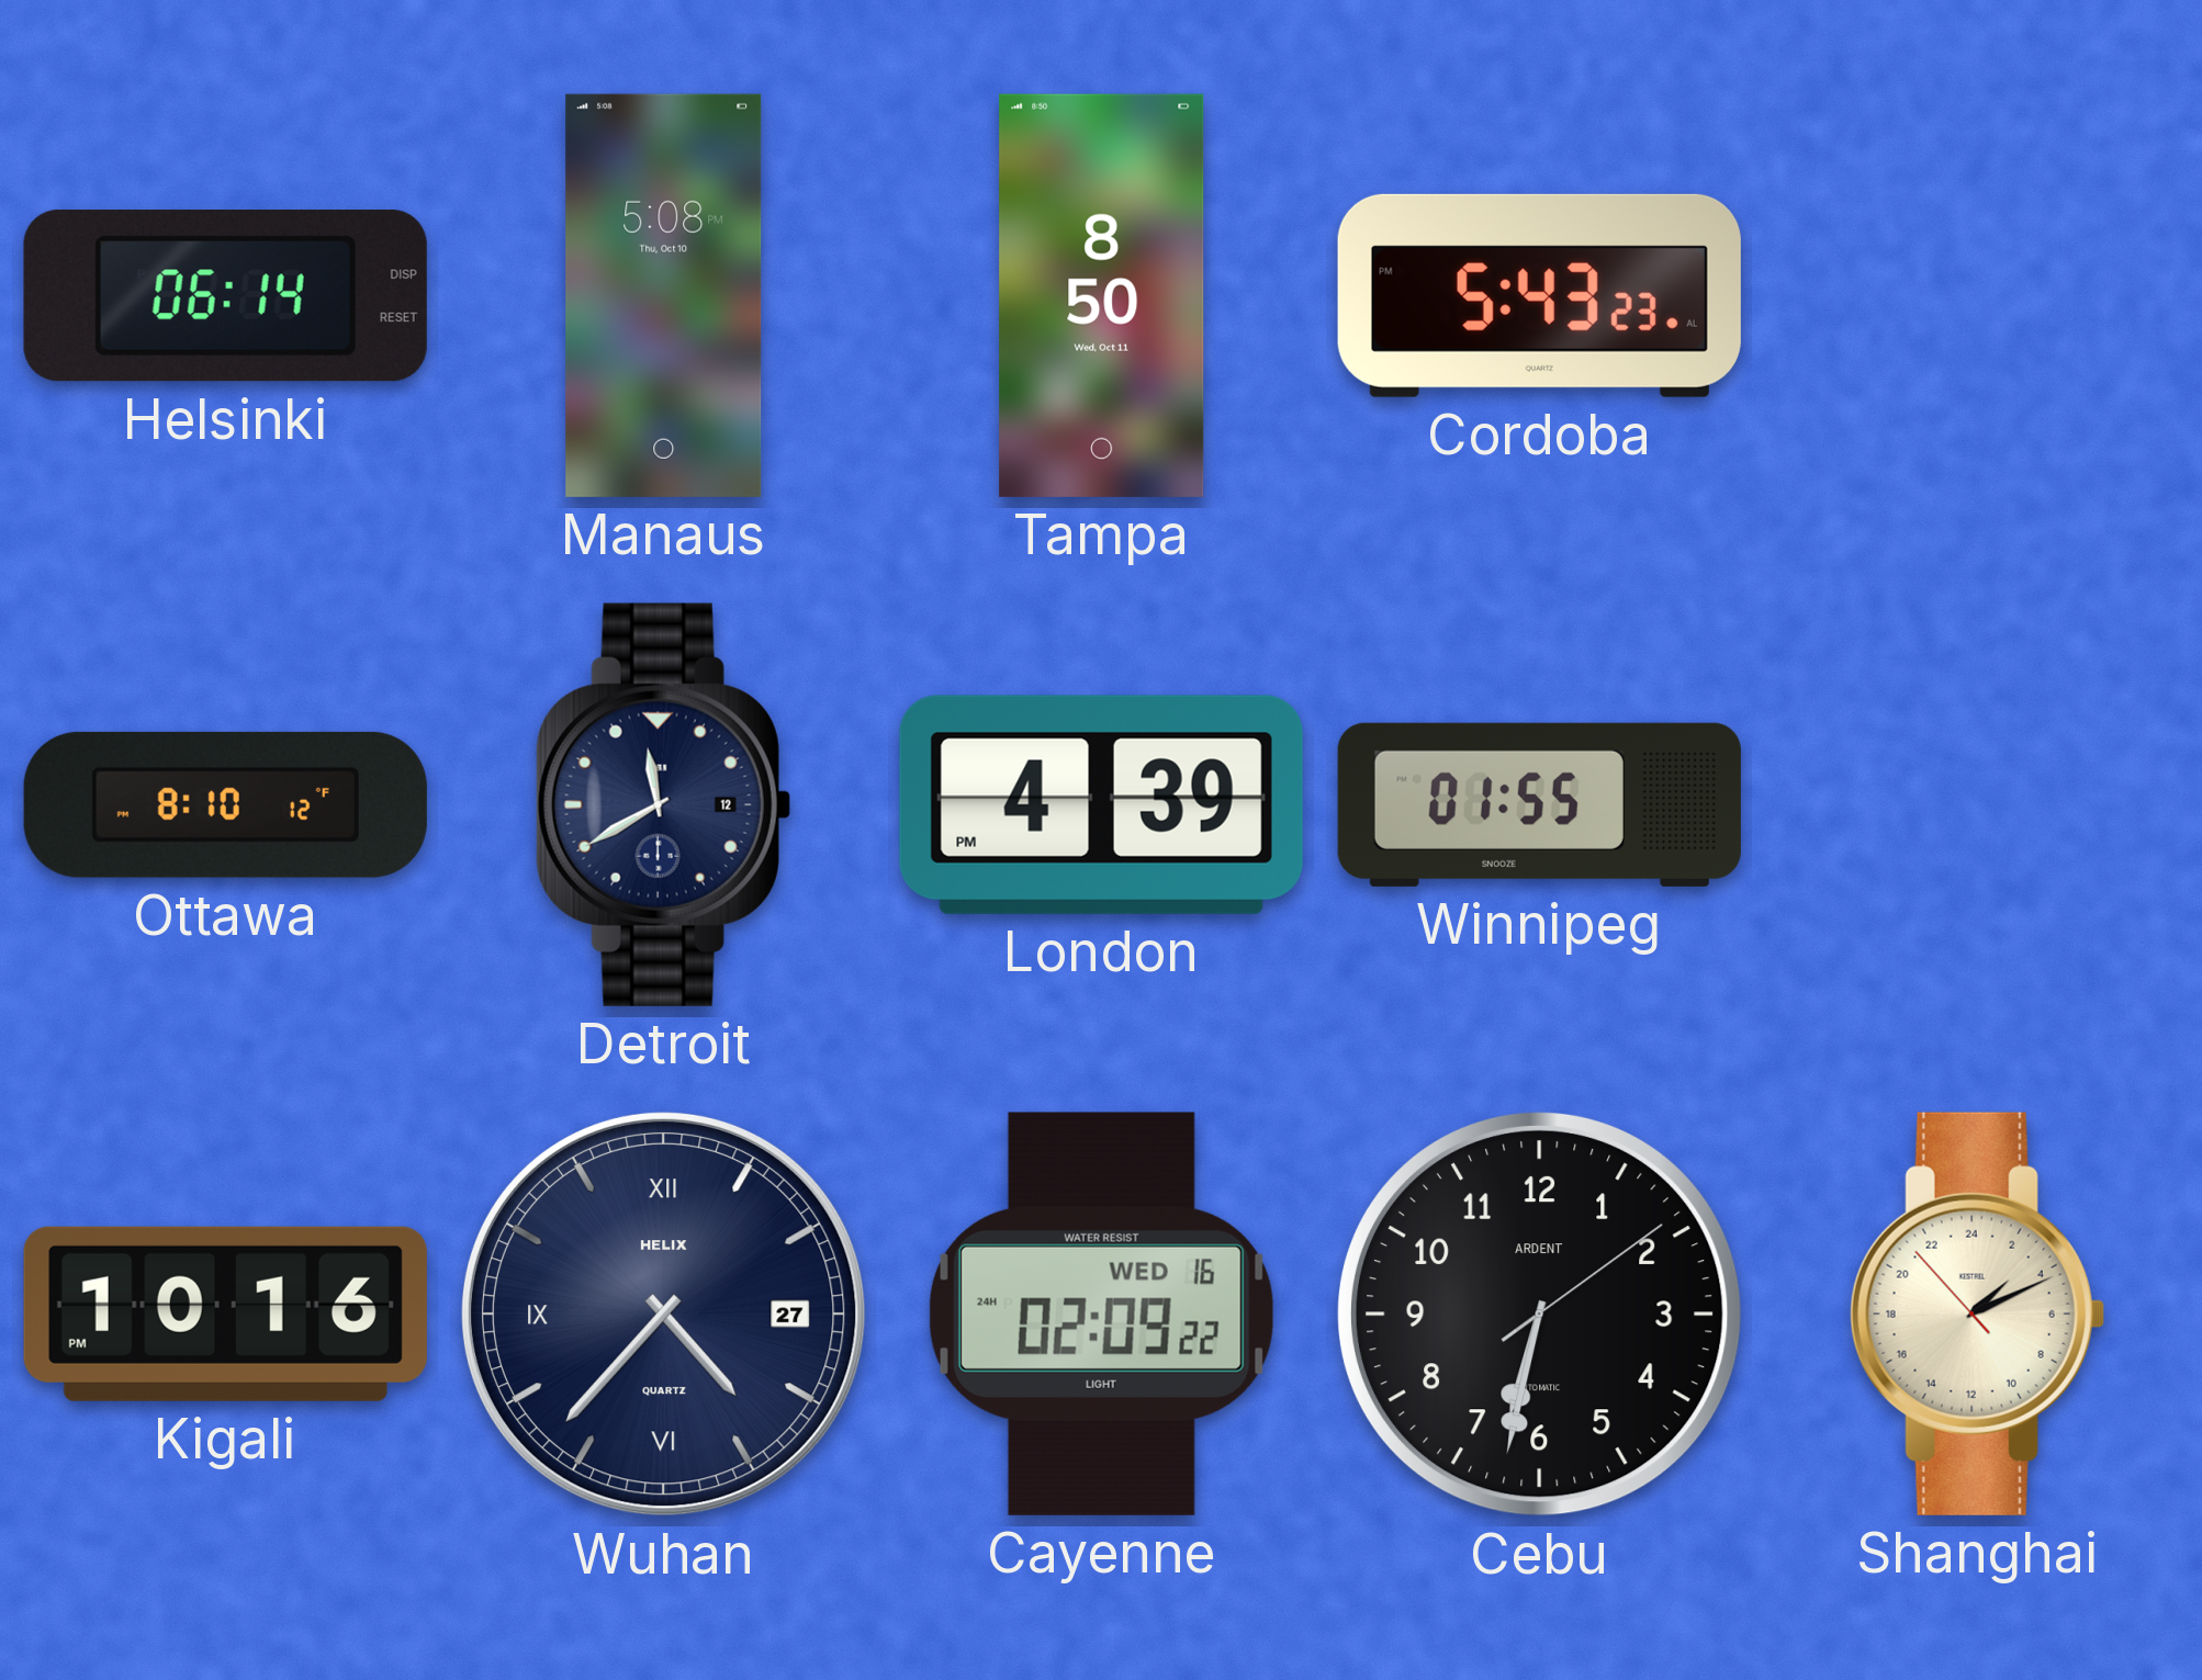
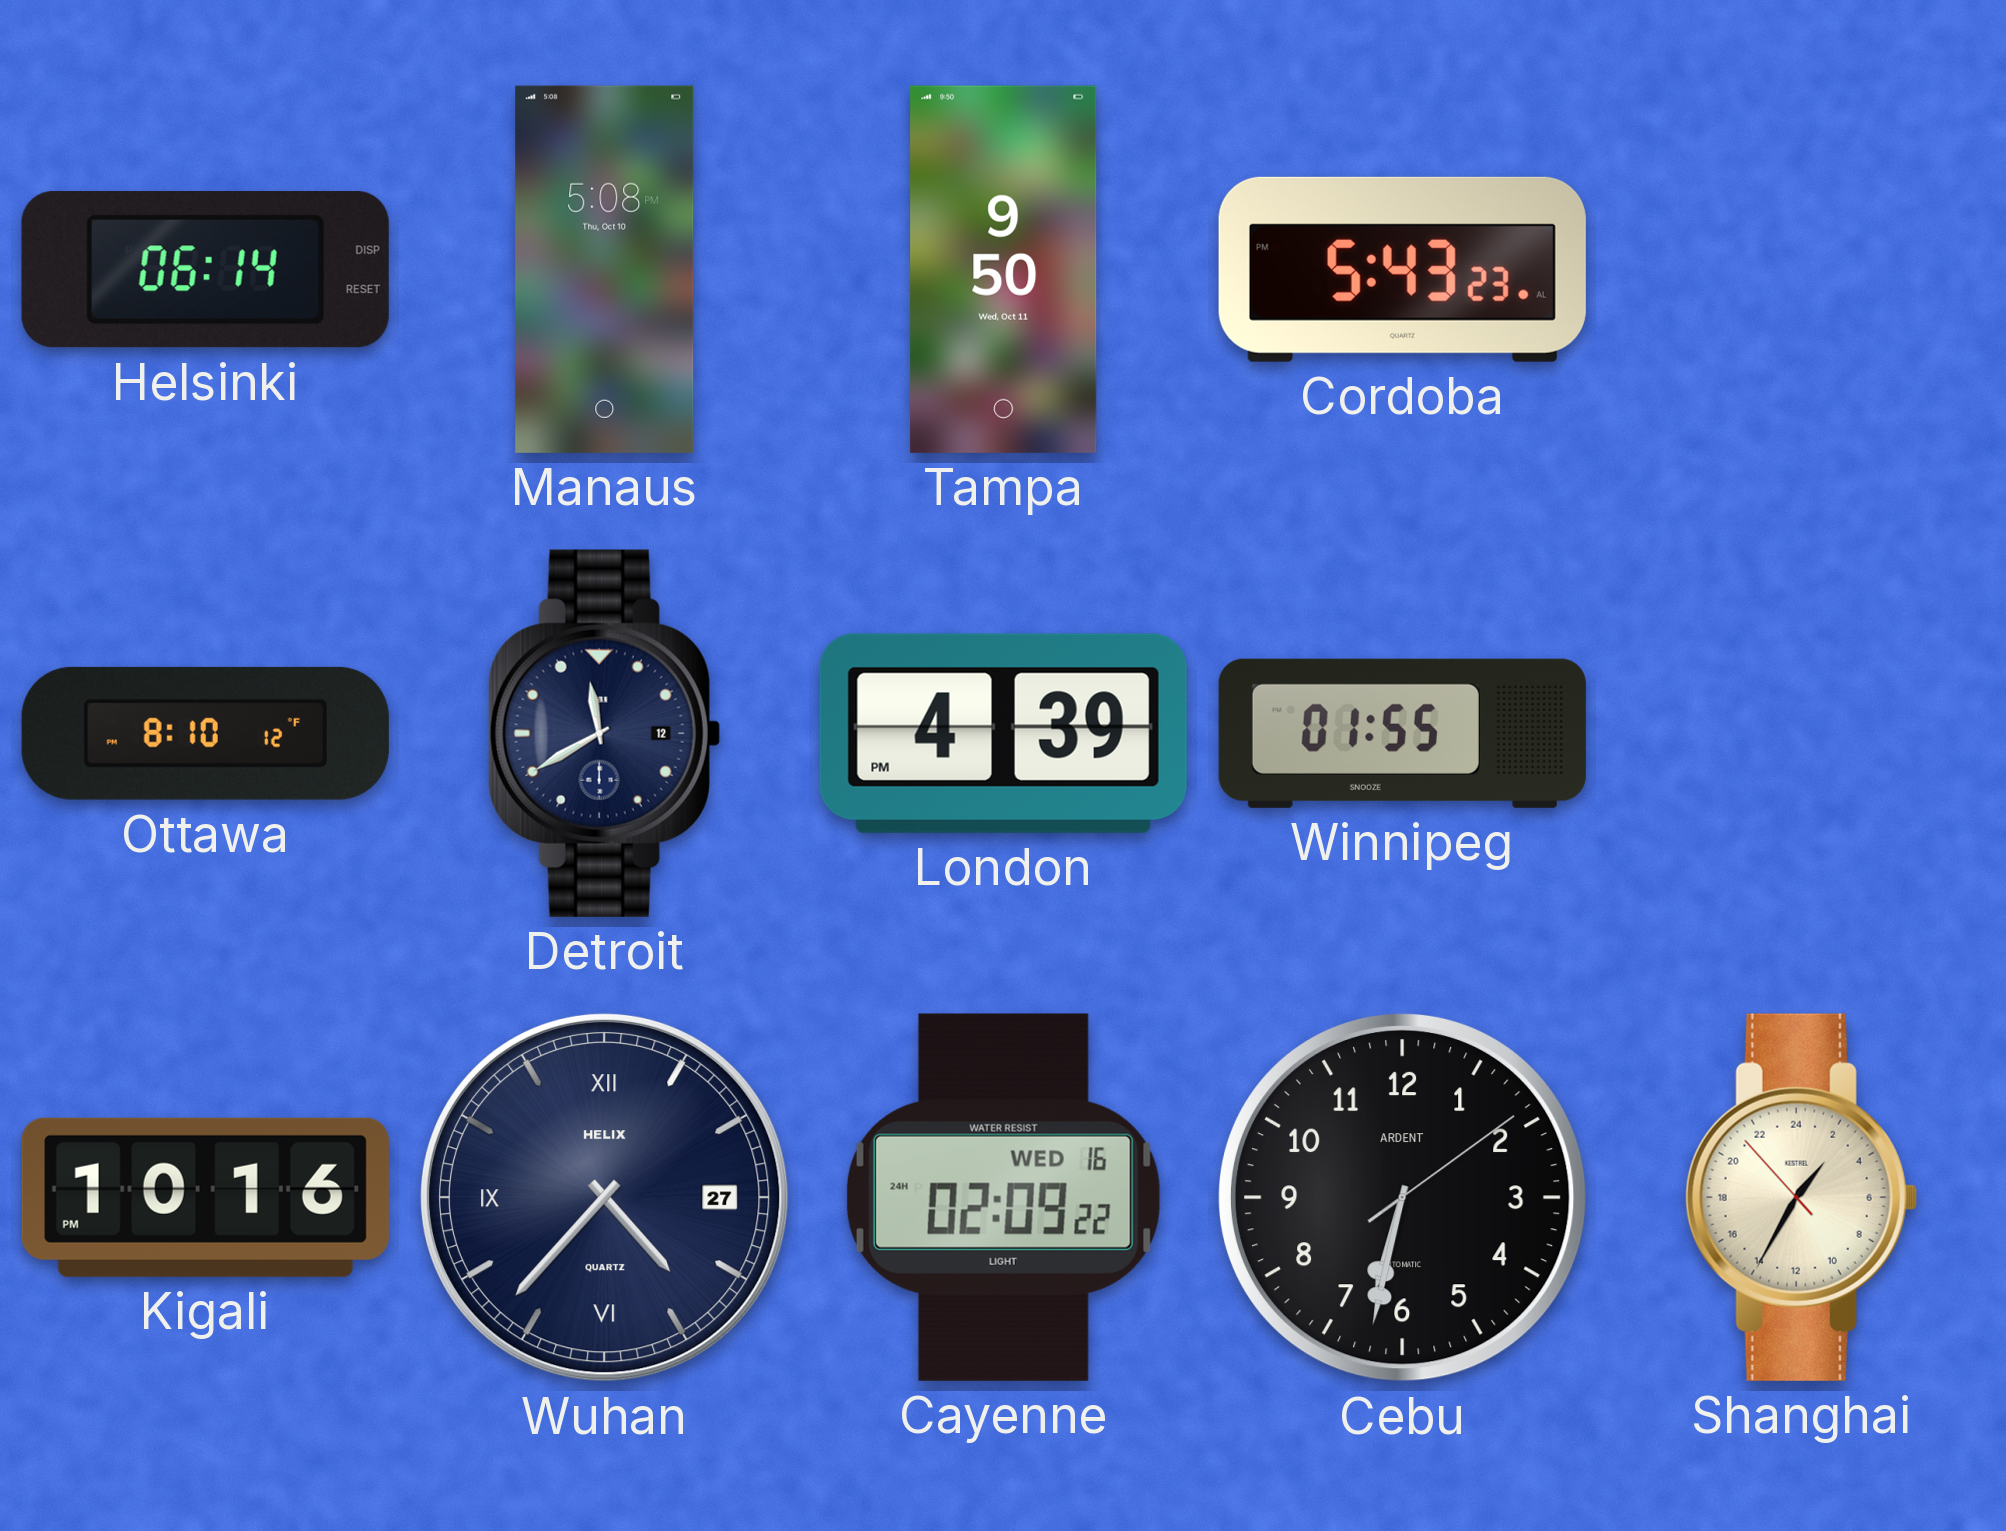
Tampa: 8:50 -> 9:50
Shanghai: 3:10 -> 2:34
